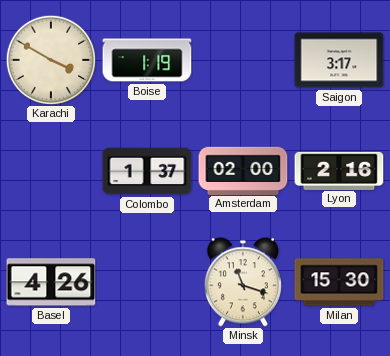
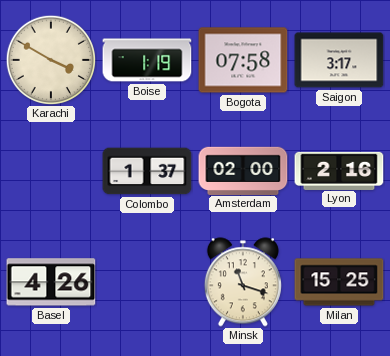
Bogota: none -> 07:58
Milan: 15:30 -> 15:25
